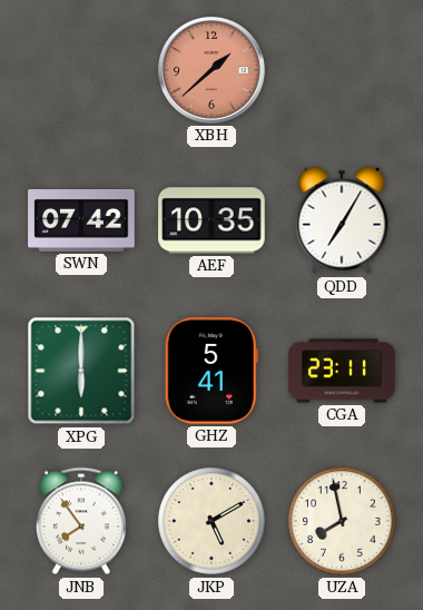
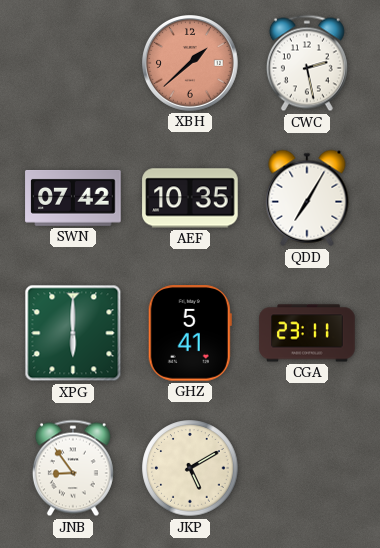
CWC: none -> 2:28
JNB: 7:54 -> 8:54
UZA: 7:58 -> none
